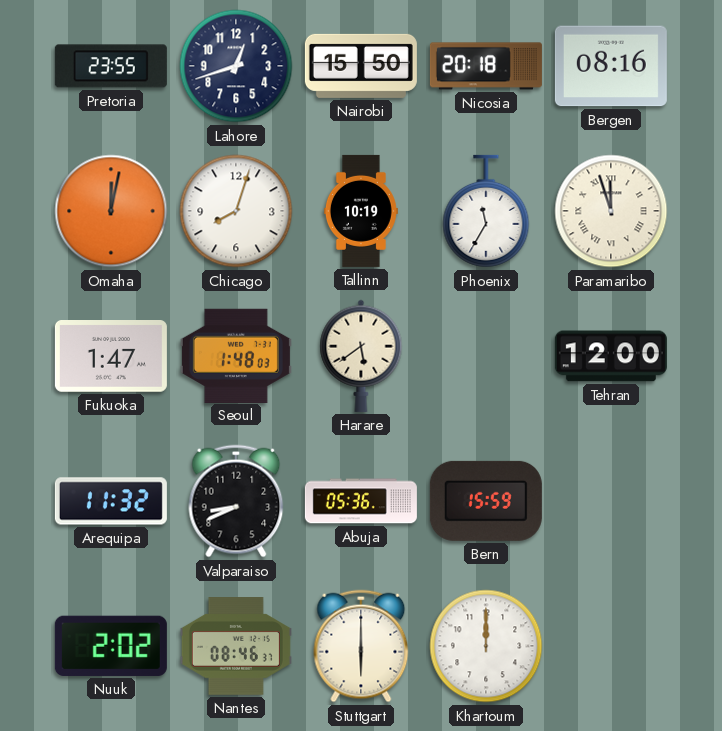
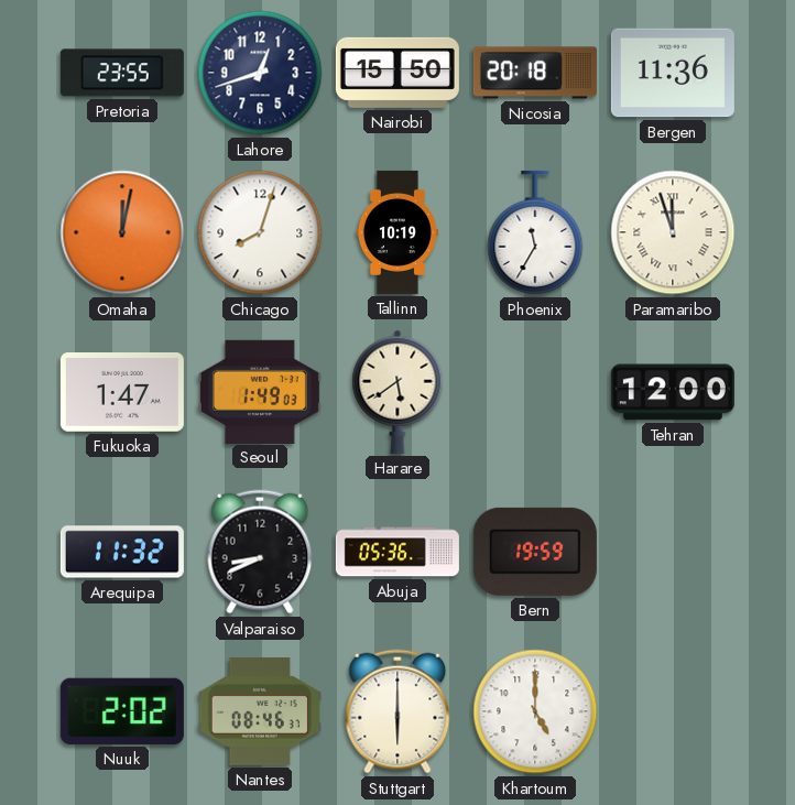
Bergen: 08:16 -> 11:36
Seoul: 1:48 -> 1:49
Bern: 15:59 -> 19:59
Khartoum: 12:00 -> 5:00
